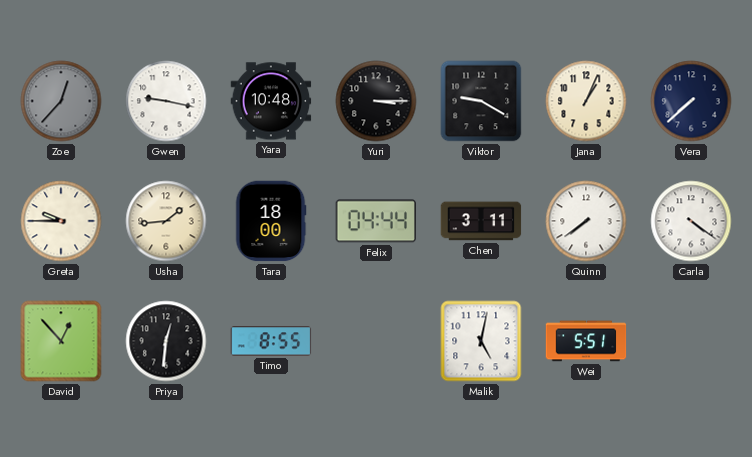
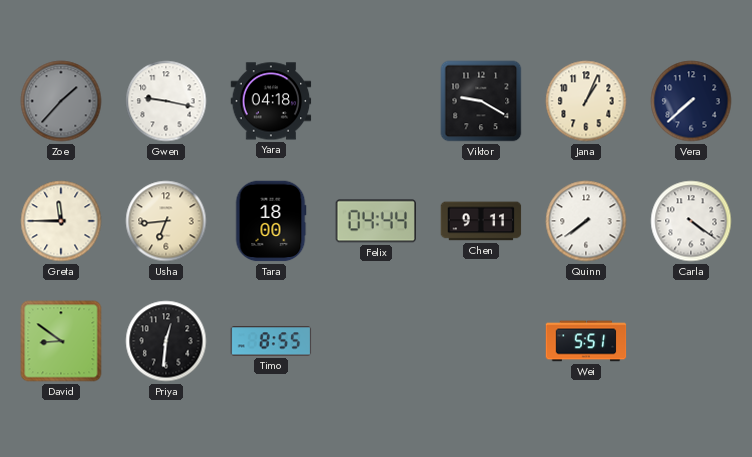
Zoe: 12:37 -> 1:37
Yara: 10:48 -> 04:18
Yuri: 3:15 -> none
Greta: 9:45 -> 11:45
Usha: 1:44 -> 6:44
Chen: 3:11 -> 9:11
David: 12:53 -> 8:51
Malik: 5:02 -> none
